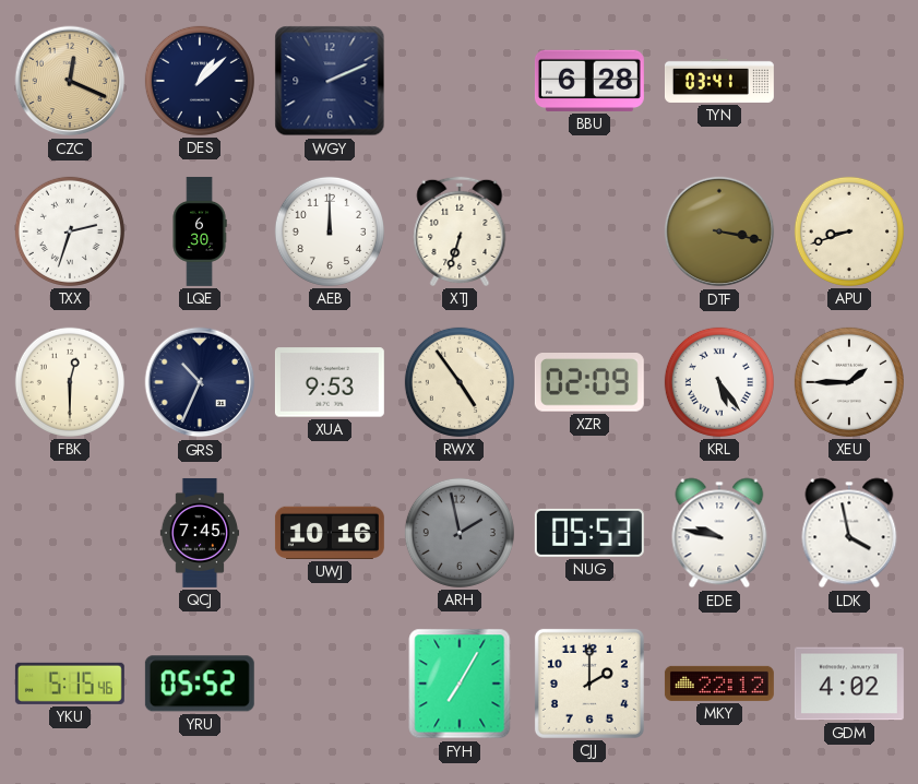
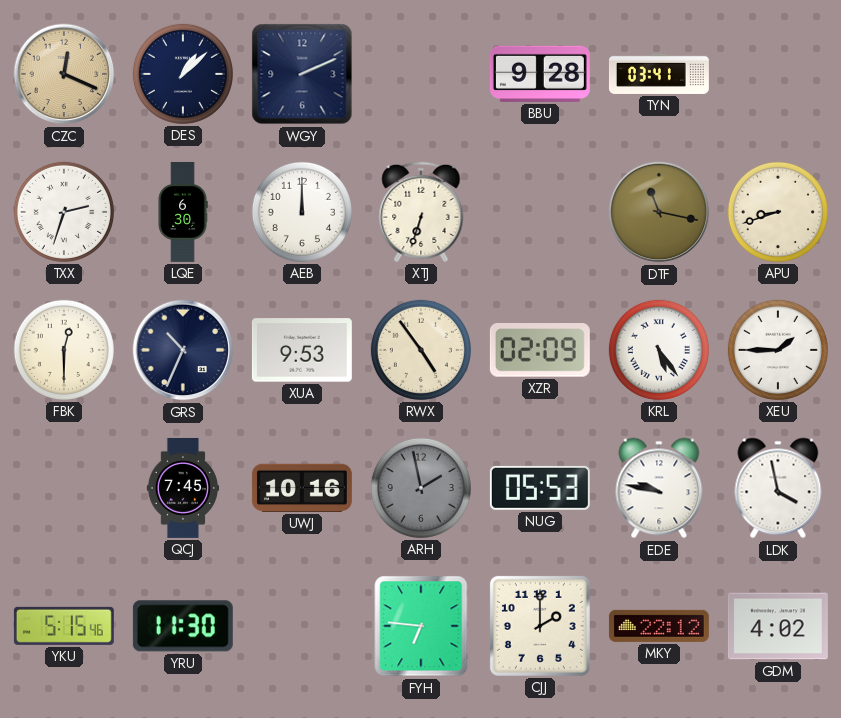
BBU: 6:28 -> 9:28
DTF: 3:17 -> 11:17
YRU: 05:52 -> 11:30
FYH: 7:05 -> 6:46
